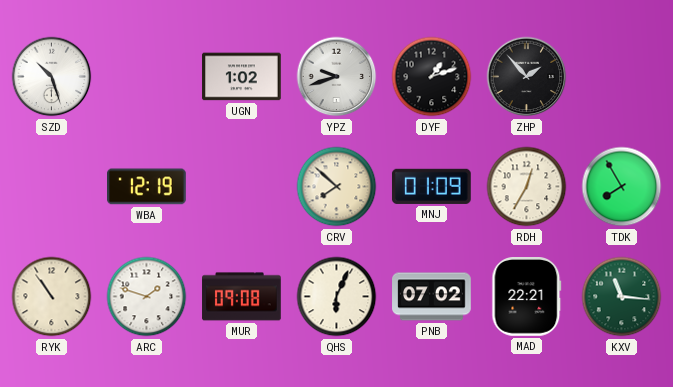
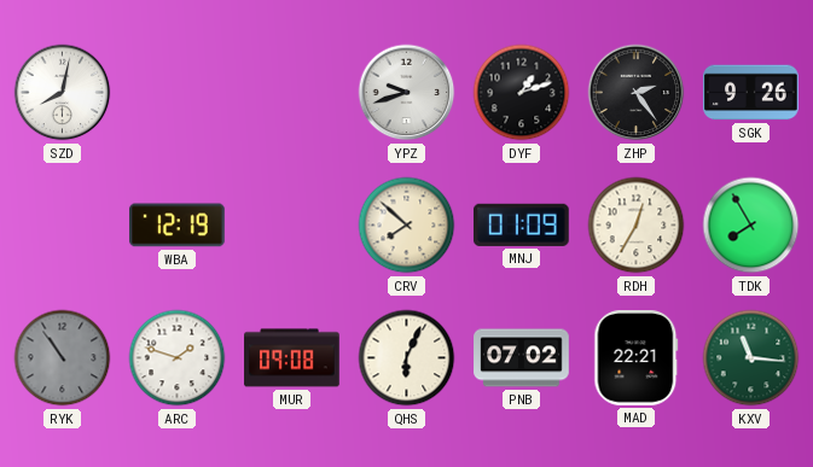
SZD: 10:27 -> 8:02
UGN: 1:02 -> none
ZHP: 1:53 -> 2:24
SGK: none -> 9:26
RYK dial: cream -> grey
